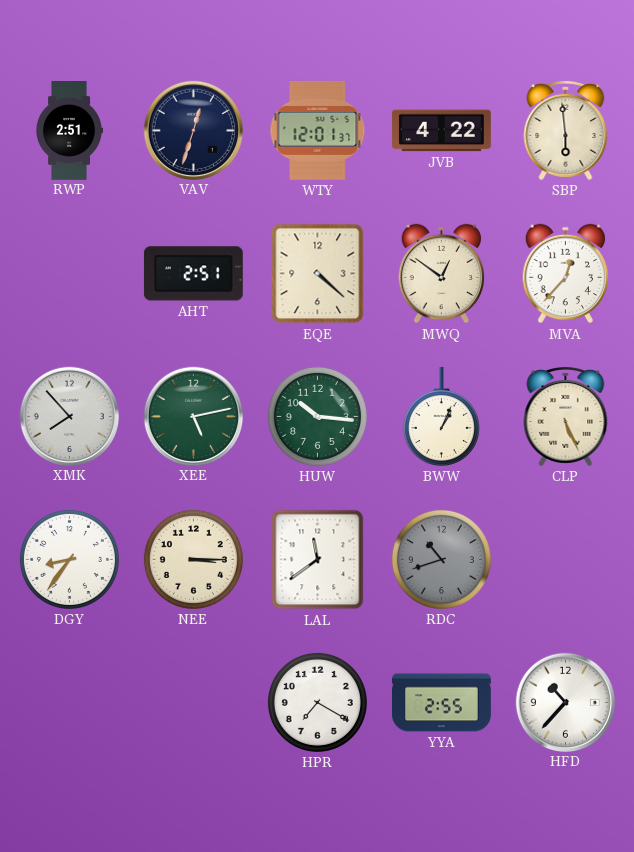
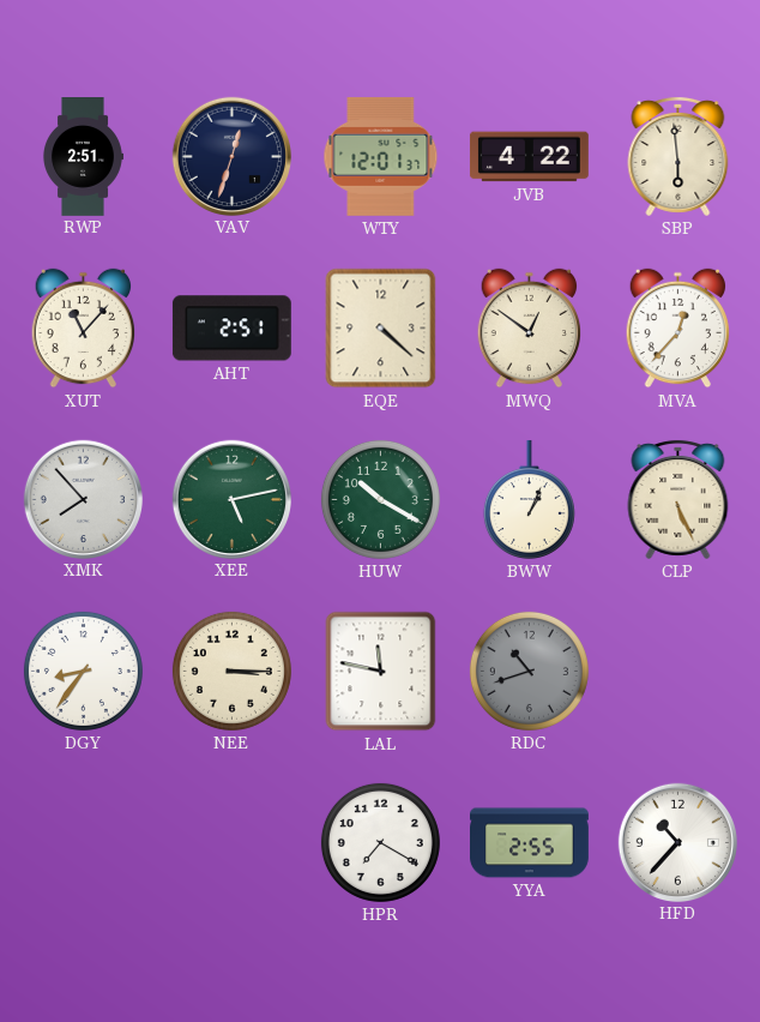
XUT: none -> 11:07
HUW: 10:16 -> 10:20
LAL: 11:39 -> 11:47
